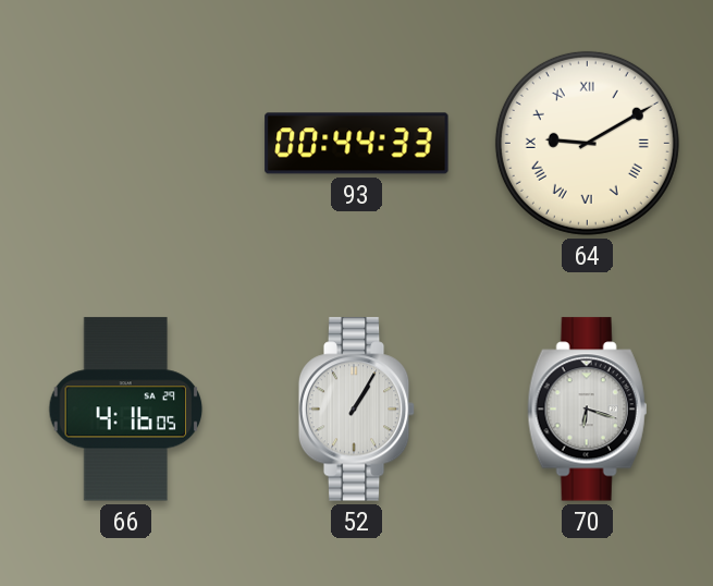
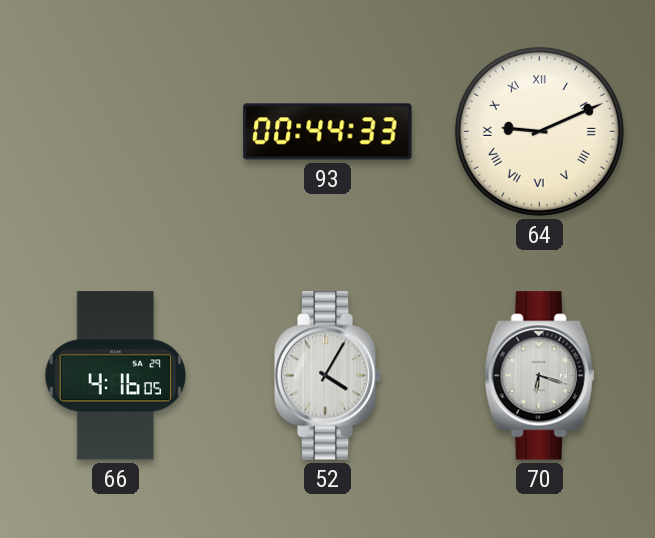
64: 9:10 -> 9:11
52: 1:05 -> 4:05
